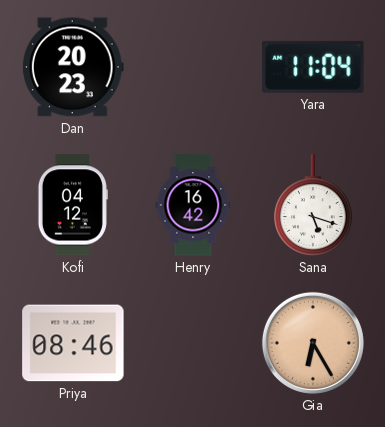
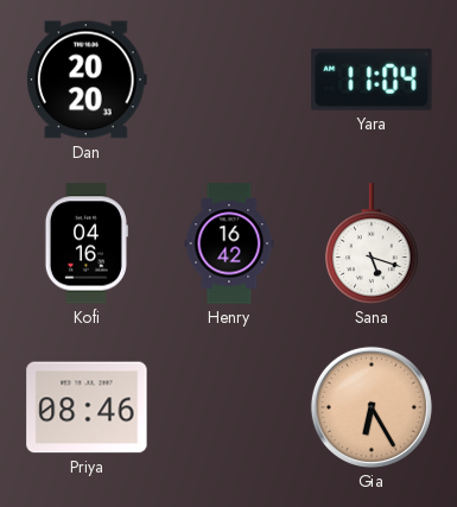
Dan: 20:23 -> 20:20
Kofi: 04:12 -> 04:16
